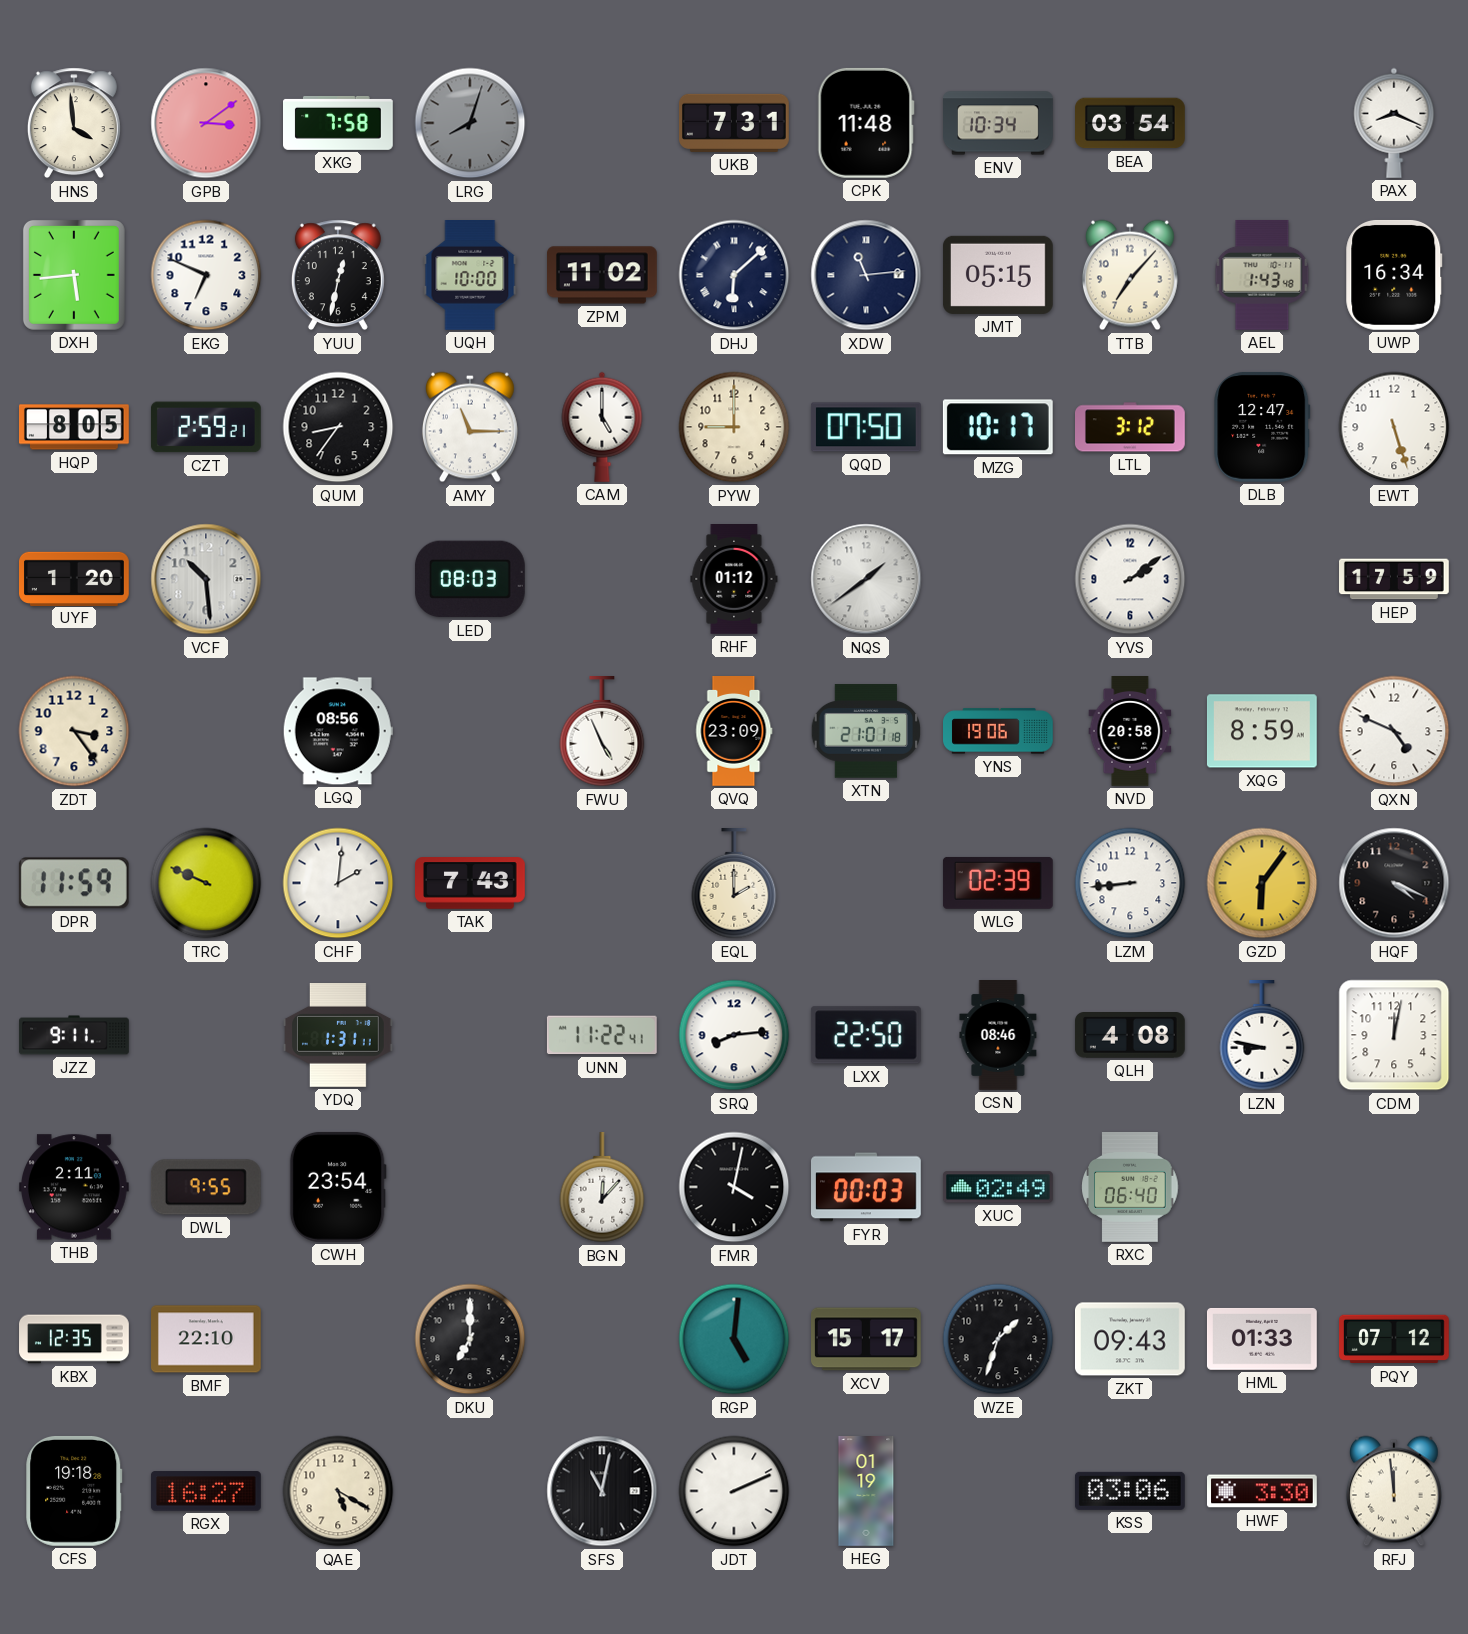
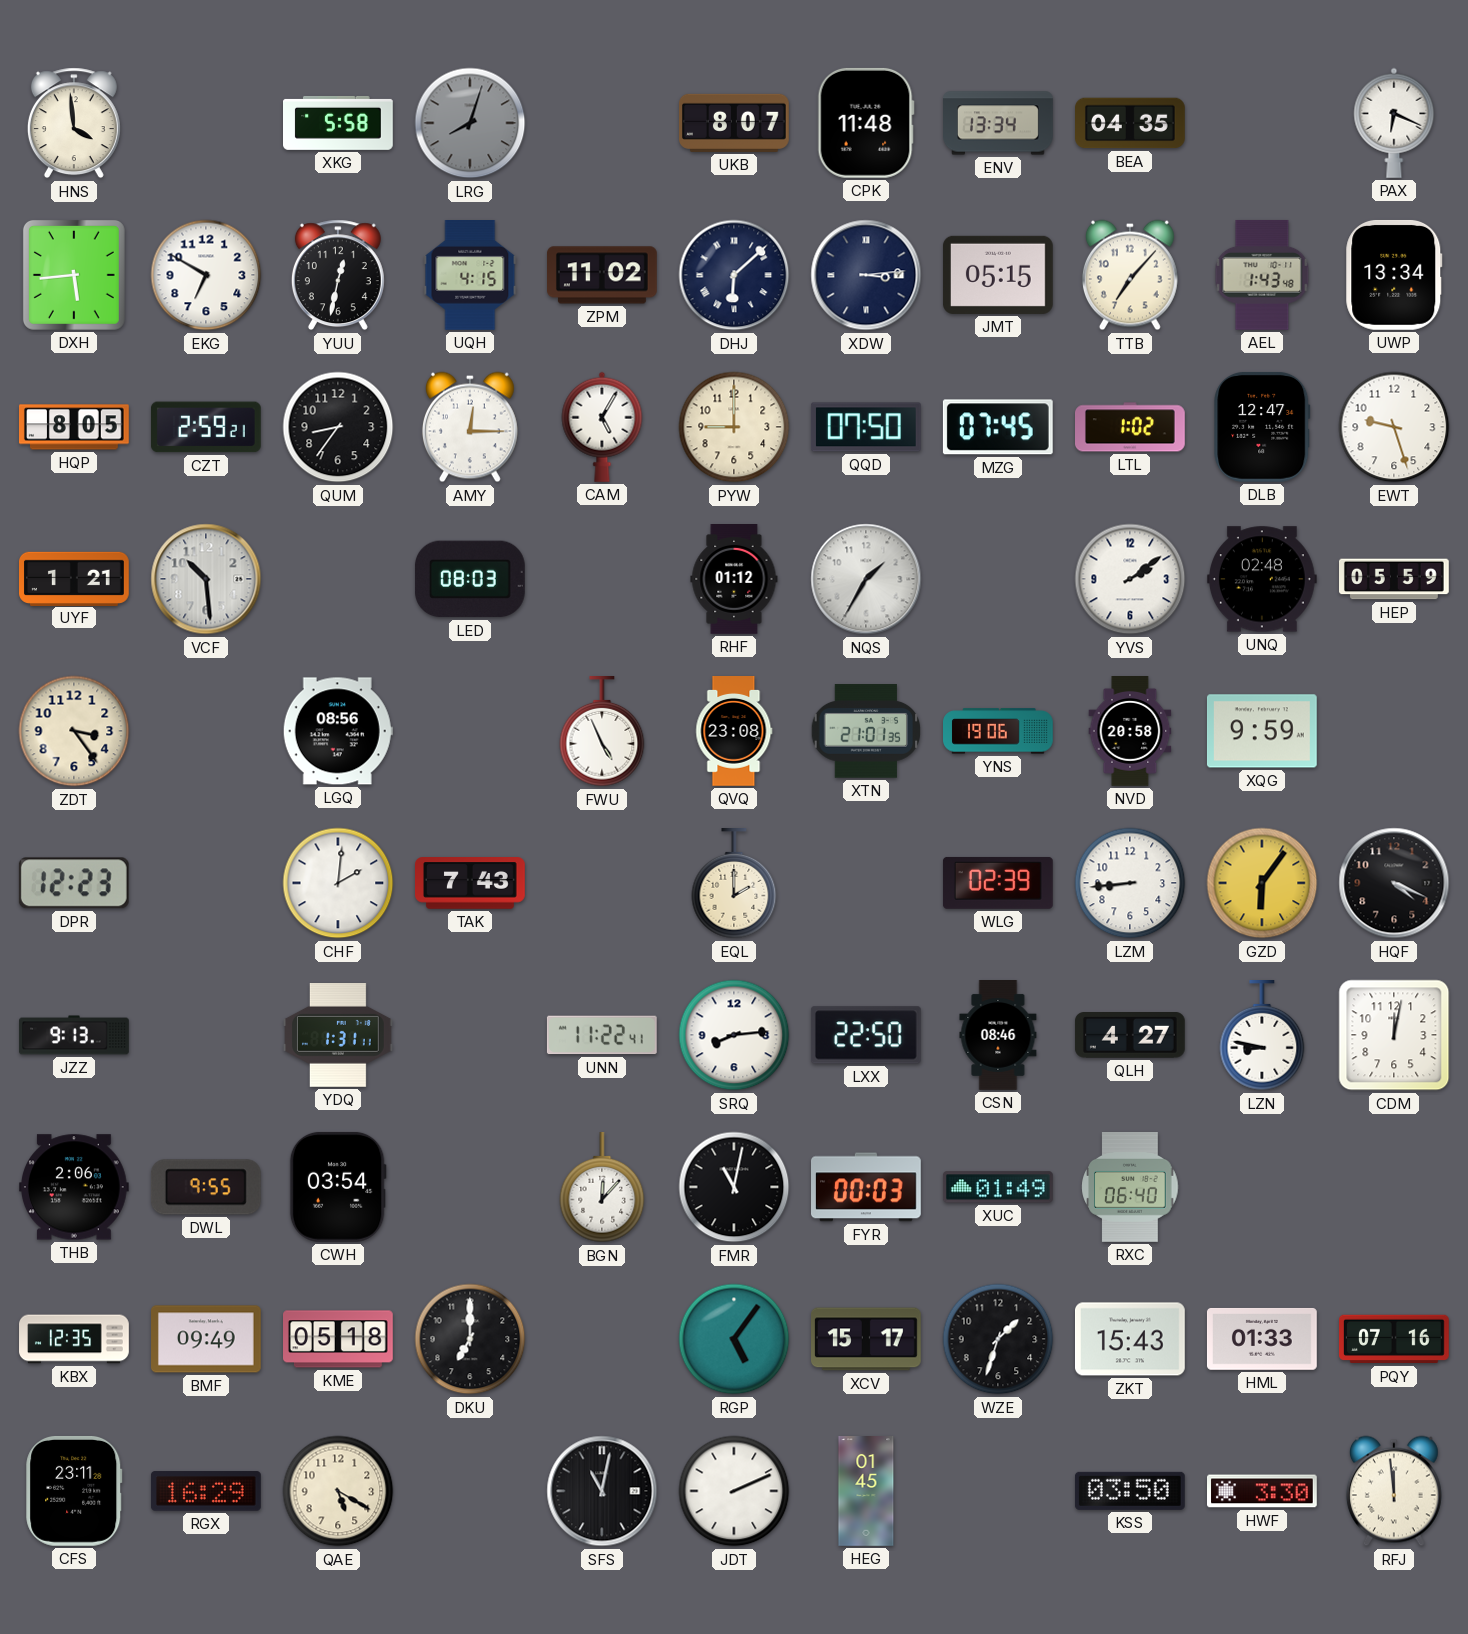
GPB: 3:09 -> none
XKG: 7:58 -> 5:58
UKB: 7:31 -> 8:07
ENV: 10:34 -> 13:34
BEA: 03:54 -> 04:35
PAX: 8:19 -> 6:19
EKG: 6:49 -> 6:50
UQH: 10:00 -> 4:15
XDW: 11:14 -> 3:14
UWP: 16:34 -> 13:34
AMY: 11:15 -> 12:15
CAM: 5:00 -> 5:05
MZG: 10:17 -> 07:45
LTL: 3:12 -> 1:02
EWT: 5:27 -> 9:27
UYF: 1:20 -> 1:21
NQS: 1:39 -> 1:35
UNQ: none -> 02:48
HEP: 17:59 -> 05:59
QVQ: 23:09 -> 23:08
XTN: 21:01:18 -> 21:01:35
XQG: 8:59 -> 9:59
QXN: 4:49 -> none
DPR: 11:59 -> 12:23
TRC: 9:49 -> none
JZZ: 9:11 -> 9:13
QLH: 4:08 -> 4:27
THB: 2:11 -> 2:06
CWH: 23:54 -> 03:54
FMR: 4:02 -> 11:02
XUC: 02:49 -> 01:49
BMF: 22:10 -> 09:49
KME: none -> 05:18
RGP: 5:01 -> 5:06
ZKT: 09:43 -> 15:43
PQY: 07:12 -> 07:16
CFS: 19:18 -> 23:11
RGX: 16:27 -> 16:29
HEG: 01:19 -> 01:45
KSS: 03:06 -> 03:50
